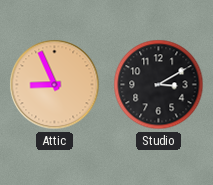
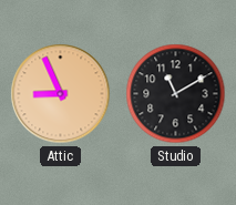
Studio: 3:10 -> 11:10
